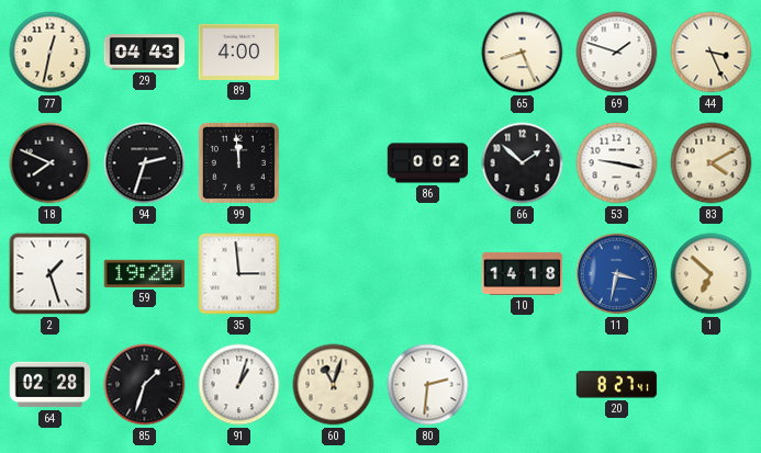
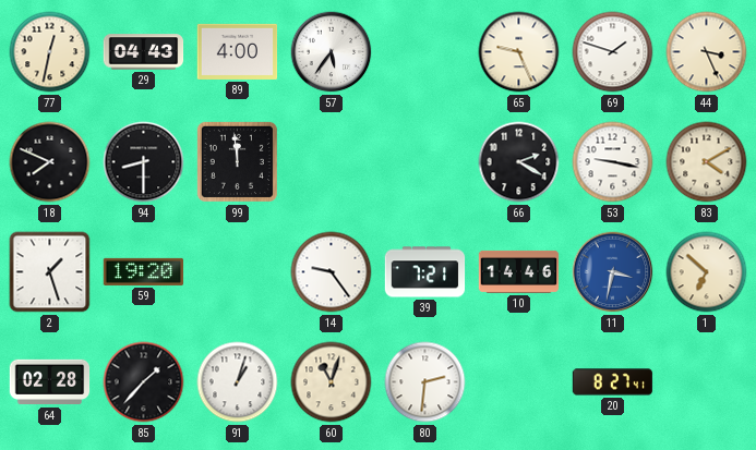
57: none -> 5:36
65: 8:26 -> 9:26
94: 2:33 -> 8:30
86: 0:02 -> none
66: 1:52 -> 2:20
35: 2:59 -> none
14: none -> 9:24
39: none -> 7:21
10: 14:18 -> 14:46
85: 1:33 -> 1:37
